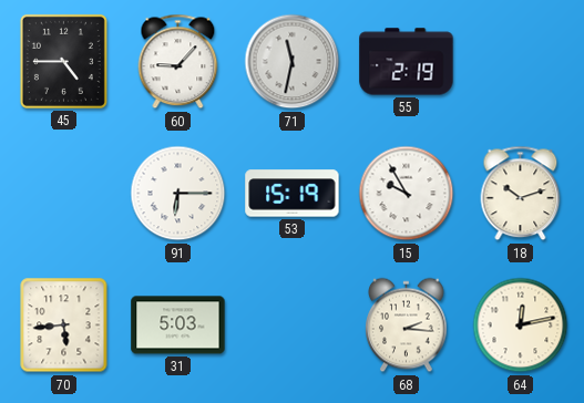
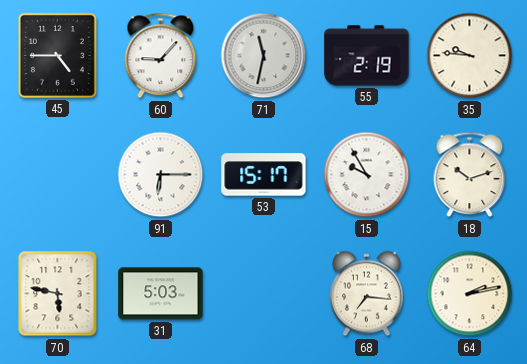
35: none -> 9:46
53: 15:19 -> 15:17
70: 5:44 -> 5:47
68: 2:16 -> 7:16
64: 12:13 -> 2:13
